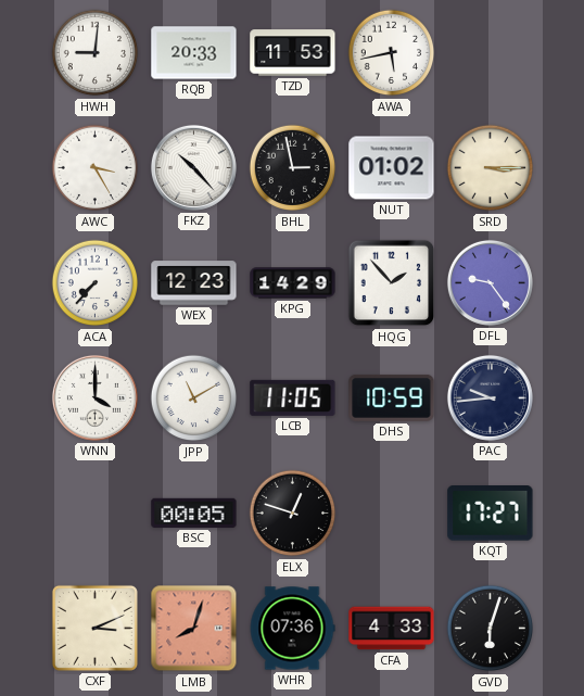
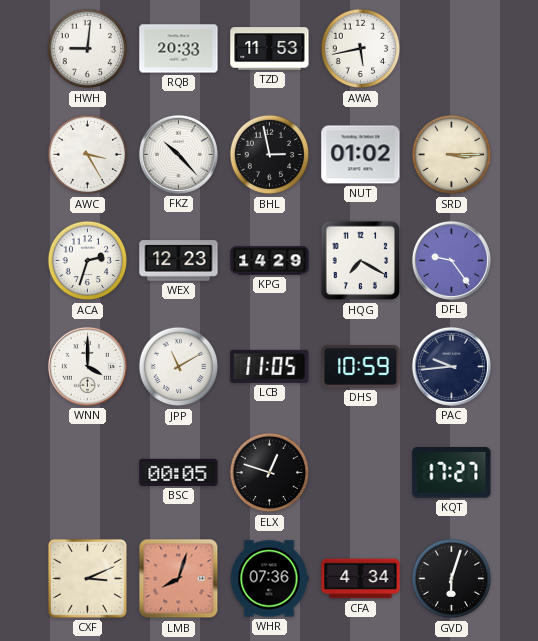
ACA: 7:37 -> 2:33
HQG: 1:53 -> 7:20
CFA: 4:33 -> 4:34
